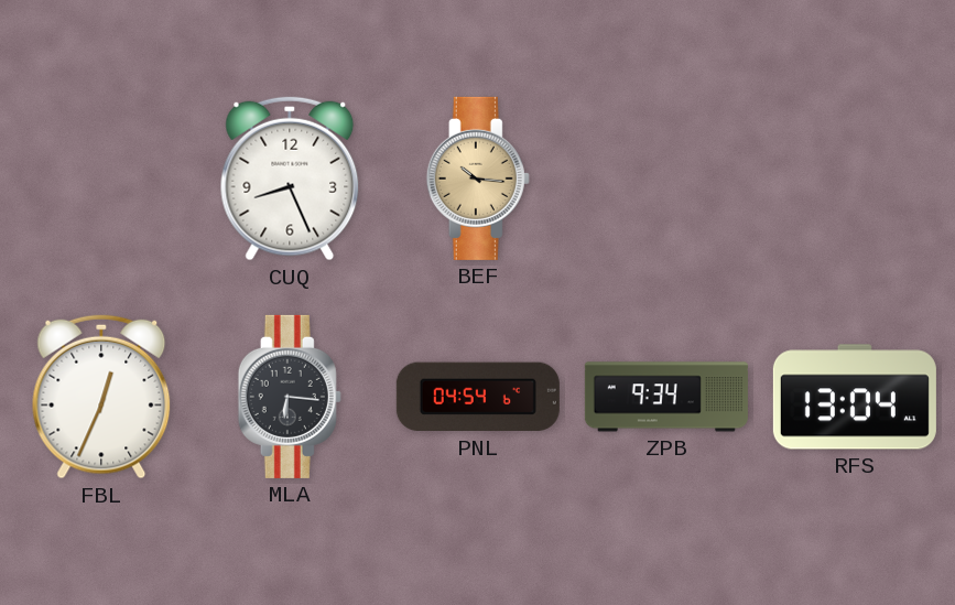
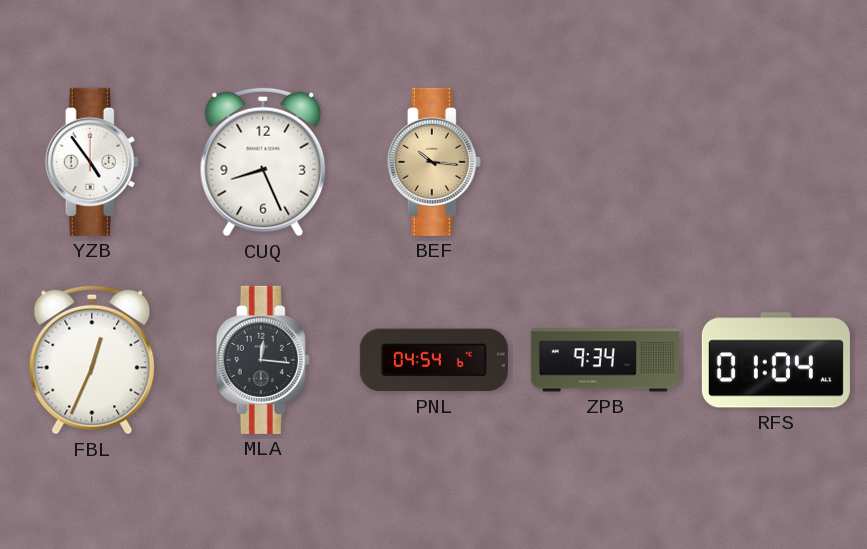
YZB: none -> 4:54
MLA: 6:16 -> 12:16
RFS: 13:04 -> 01:04
